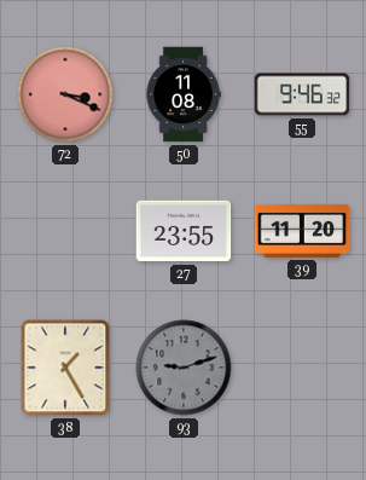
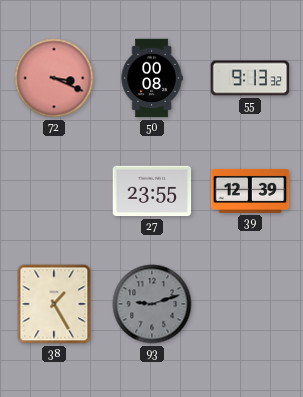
50: 11:08 -> 00:08
55: 9:46 -> 9:13
39: 11:20 -> 12:39
